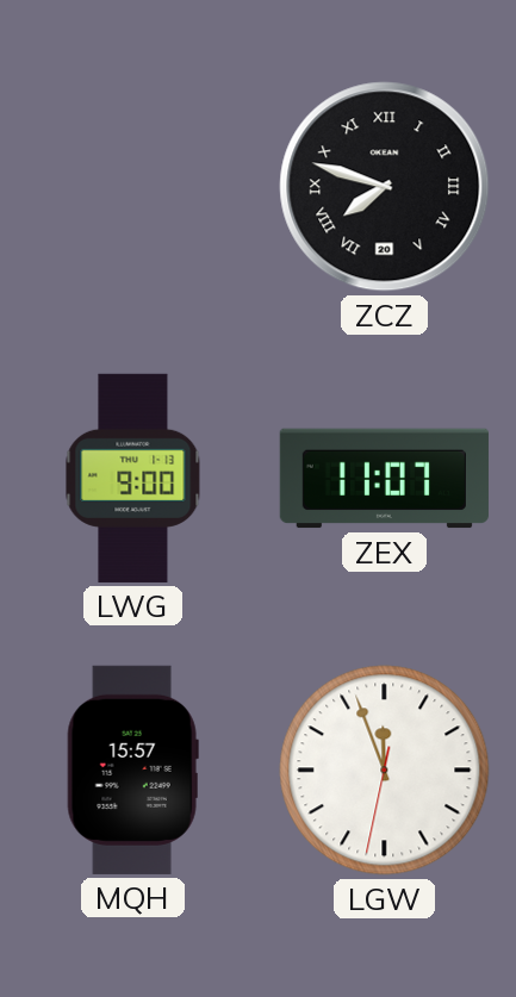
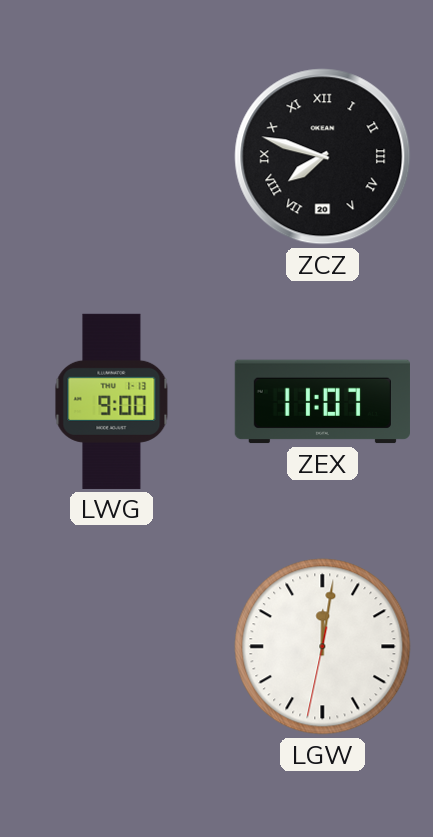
MQH: 15:57 -> none
LGW: 11:56 -> 12:01
